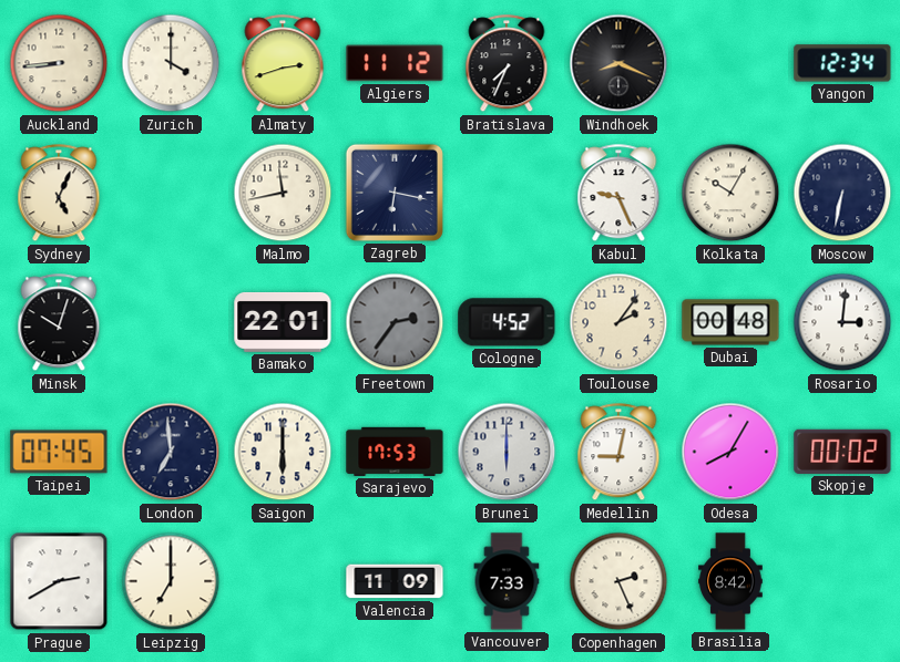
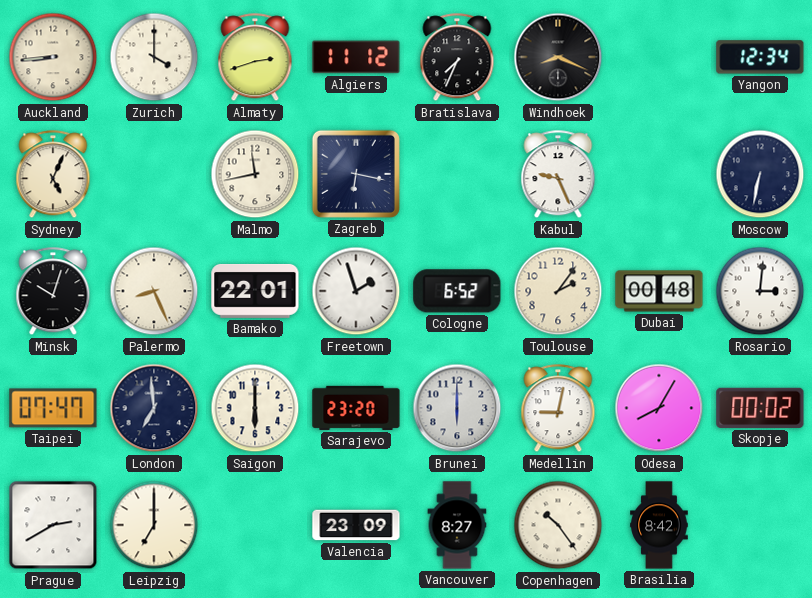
Kolkata: 10:05 -> none
Palermo: none -> 8:26
Freetown: 2:36 -> 1:57
Freetown dial: grey -> white
Cologne: 4:52 -> 6:52
Taipei: 07:45 -> 07:47
Sarajevo: 17:53 -> 23:20
Valencia: 11:09 -> 23:09
Vancouver: 7:33 -> 8:27
Copenhagen: 2:26 -> 10:24
